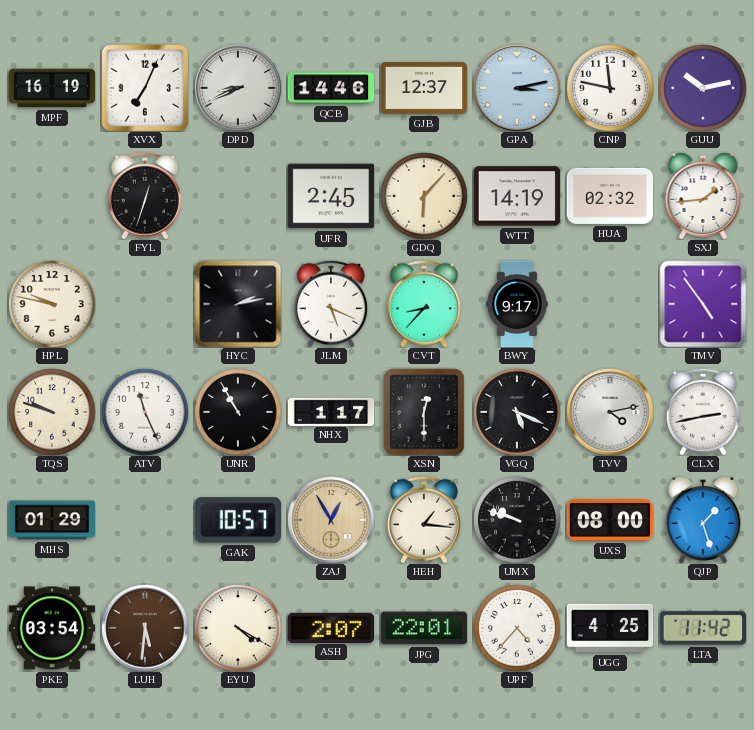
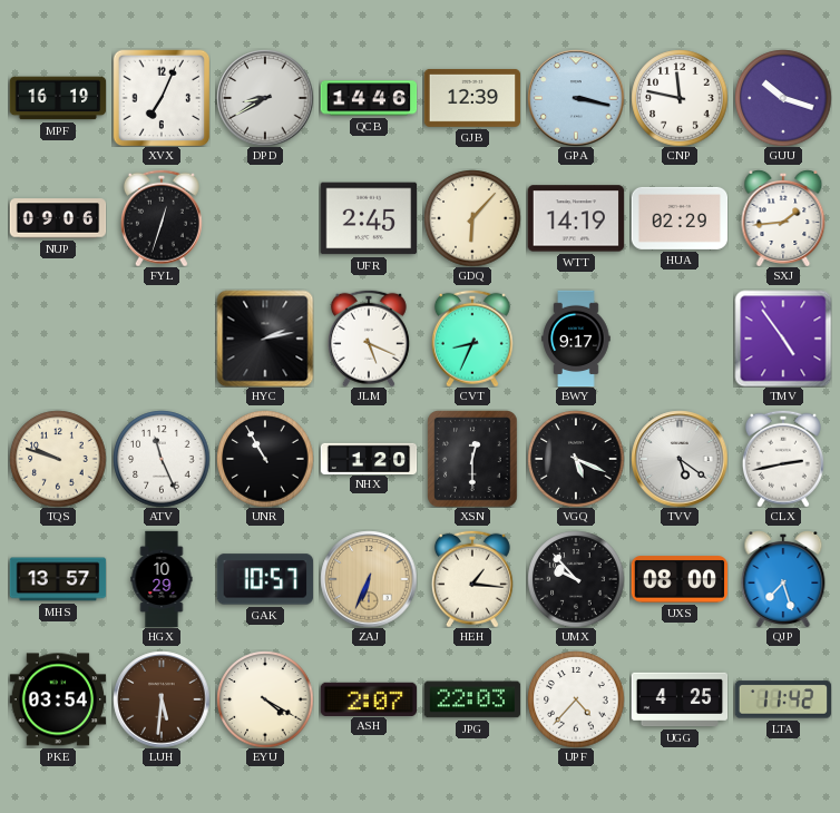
DPD: 8:41 -> 8:40
GJB: 12:37 -> 12:39
GPA: 3:13 -> 3:17
GUU: 10:13 -> 10:18
NUP: none -> 09:06
HUA: 02:32 -> 02:29
HPL: 9:47 -> none
CVT: 8:37 -> 8:34
NHX: 1:17 -> 1:20
TVV: 4:13 -> 5:21
MHS: 01:29 -> 13:57
HGX: none -> 10:29
ZAJ: 12:55 -> 6:34
UMX: 9:48 -> 9:53
QJP: 1:27 -> 7:27
JPG: 22:01 -> 22:03
